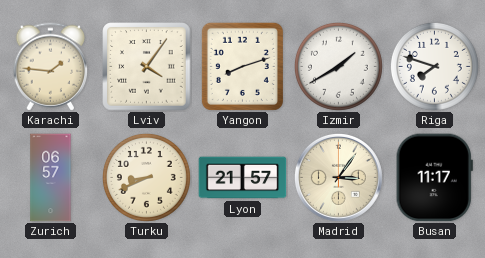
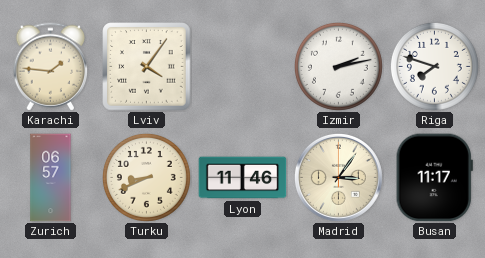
Yangon: 8:12 -> none
Izmir: 1:40 -> 2:13
Lyon: 21:57 -> 11:46
